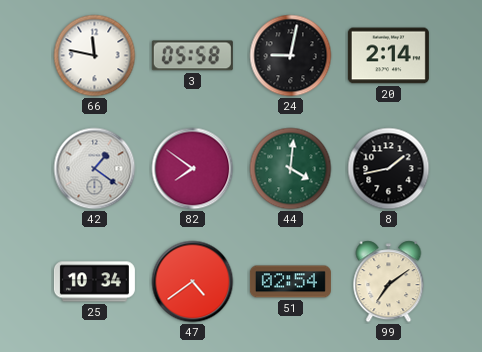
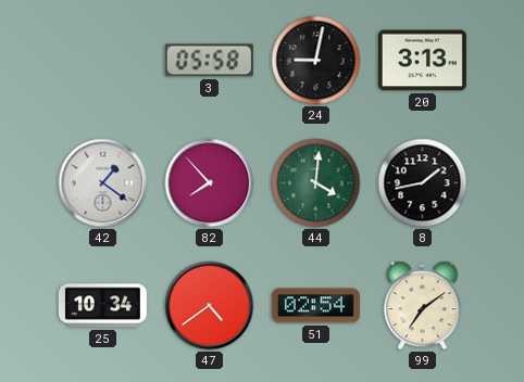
66: 11:47 -> none
20: 2:14 -> 3:13
82: 7:51 -> 7:53
